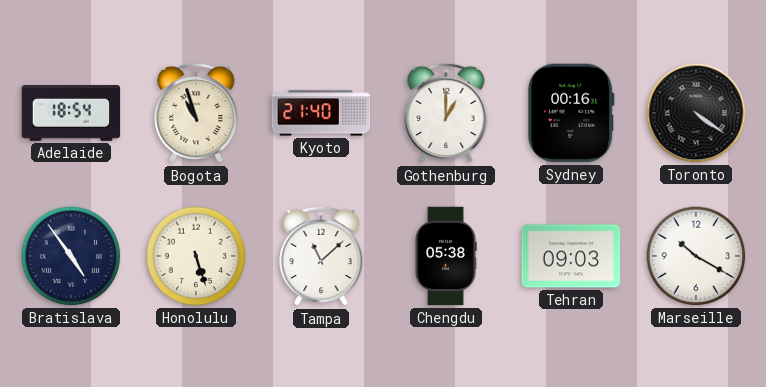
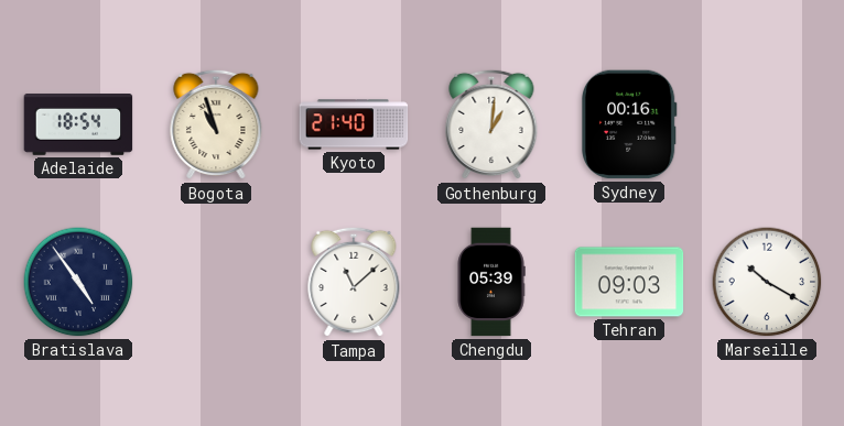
Gothenburg: 1:00 -> 1:01
Toronto: 4:21 -> none
Honolulu: 5:27 -> none
Chengdu: 05:38 -> 05:39
